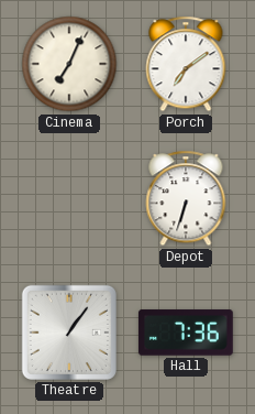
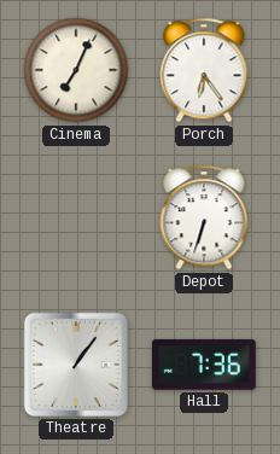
Porch: 7:09 -> 6:24
